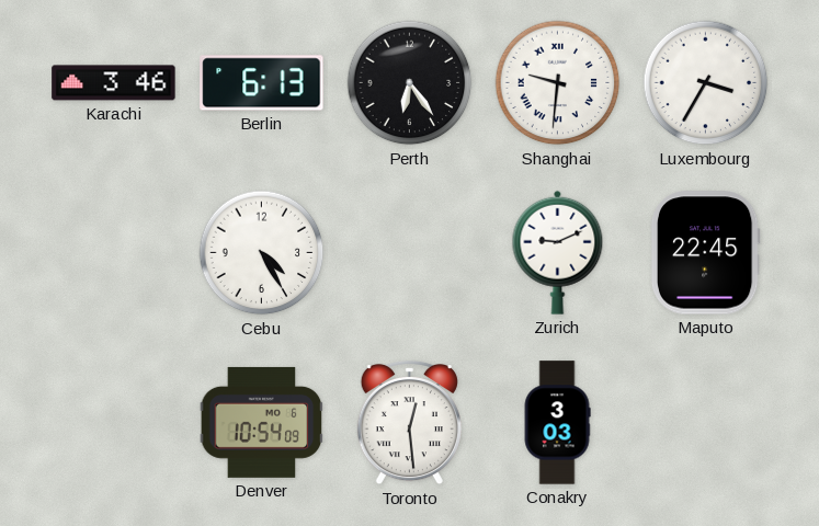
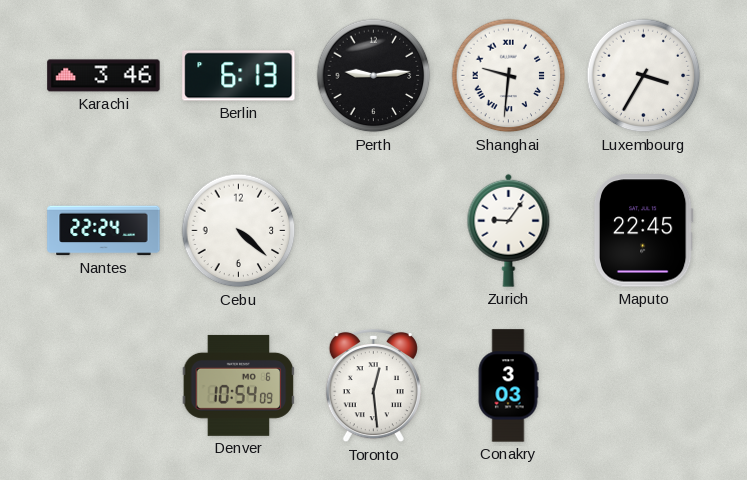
Perth: 6:24 -> 9:14
Nantes: none -> 22:24
Cebu: 4:25 -> 4:22
Zurich: 9:11 -> 9:06
